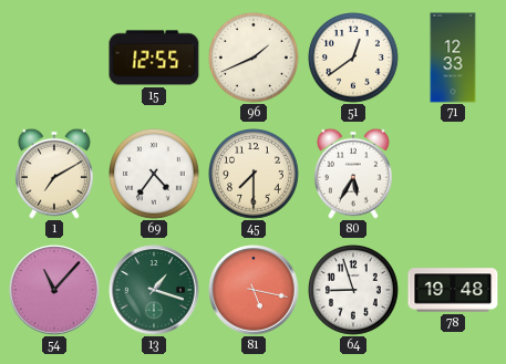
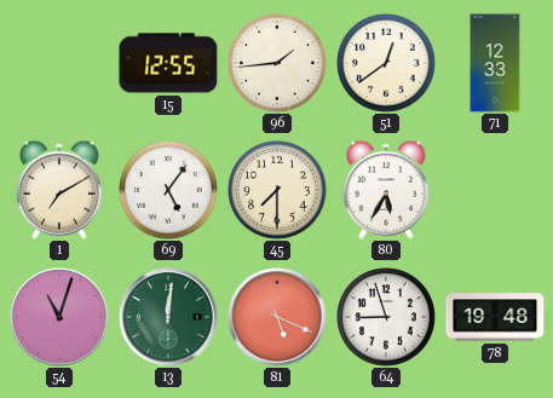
96: 1:41 -> 1:44
69: 4:36 -> 5:06
54: 11:07 -> 11:03
13: 1:18 -> 12:01
81: 5:17 -> 5:19
